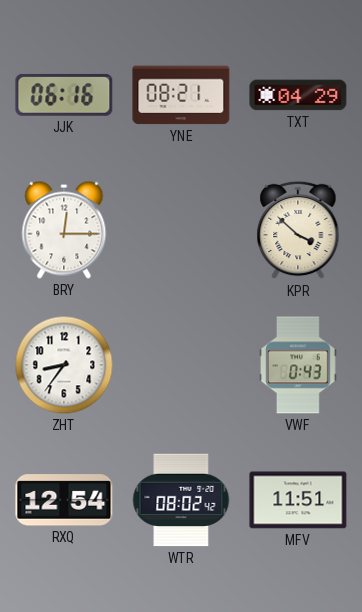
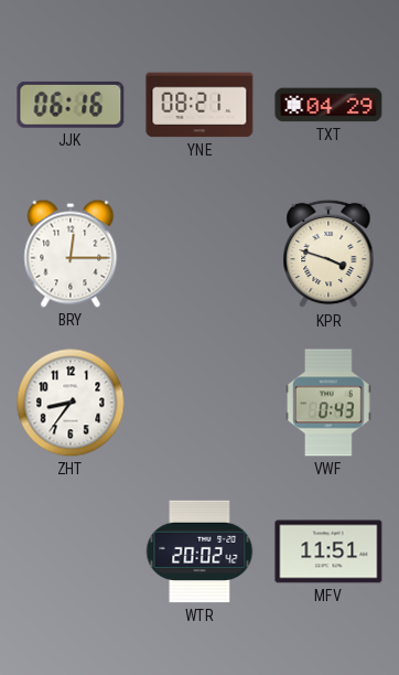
KPR: 3:52 -> 3:48
RXQ: 12:54 -> none
WTR: 08:02 -> 20:02
